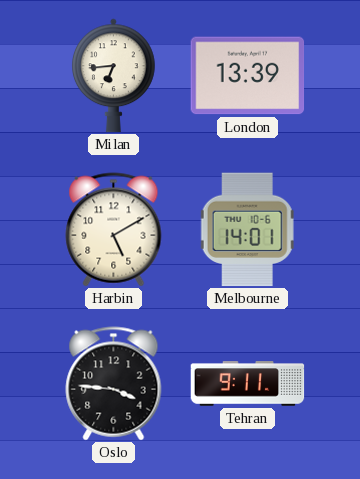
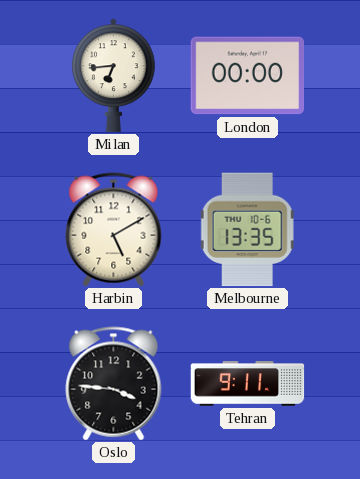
London: 13:39 -> 00:00
Melbourne: 14:01 -> 13:35
